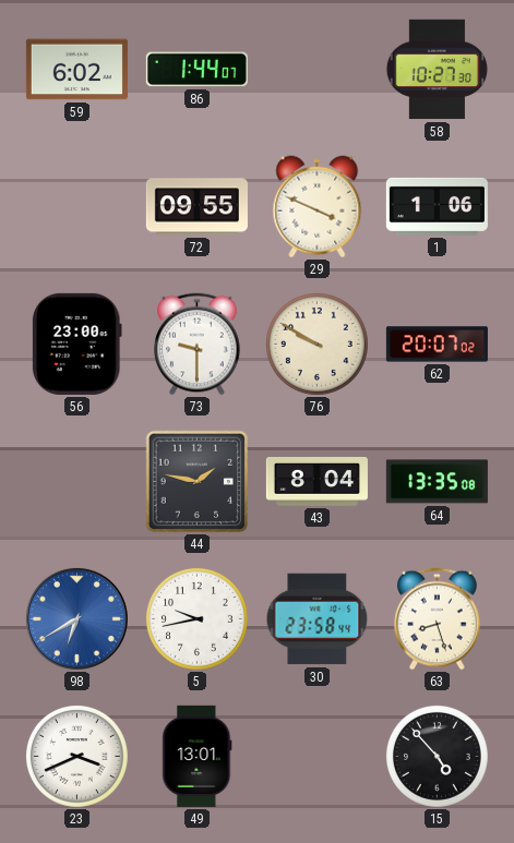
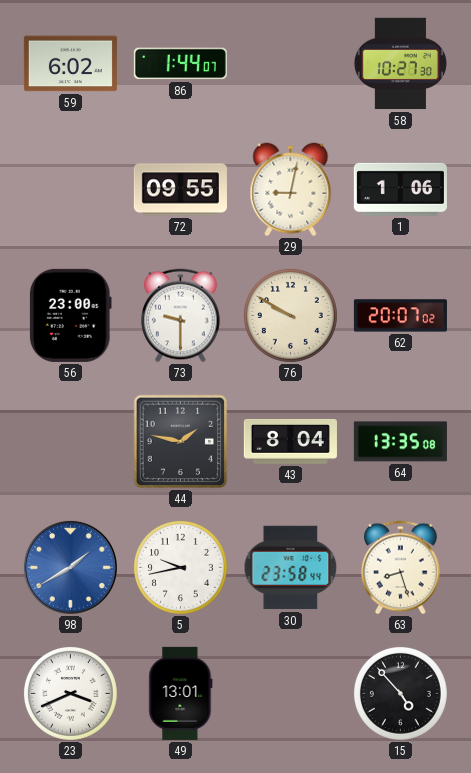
29: 3:49 -> 9:02
98: 6:40 -> 1:40
